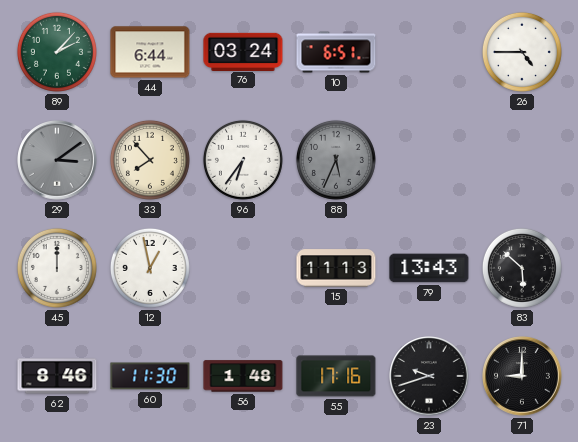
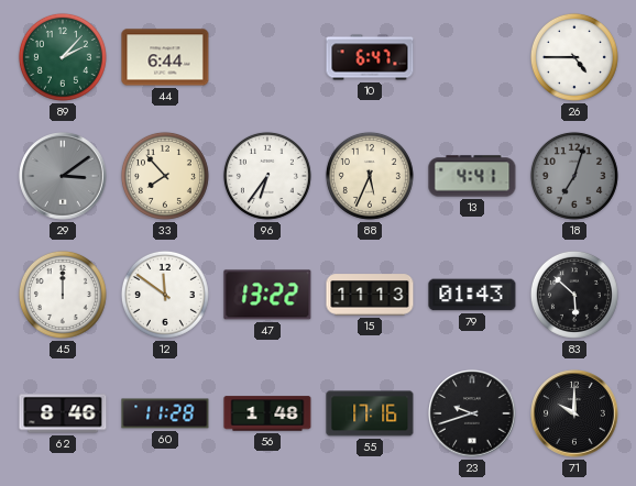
76: 03:24 -> none
10: 6:51 -> 6:47
88 dial: grey -> cream
13: none -> 4:41
18: none -> 7:03
12: 12:58 -> 11:51
47: none -> 13:22
79: 13:43 -> 01:43
60: 11:30 -> 11:28
71: 9:00 -> 10:00
